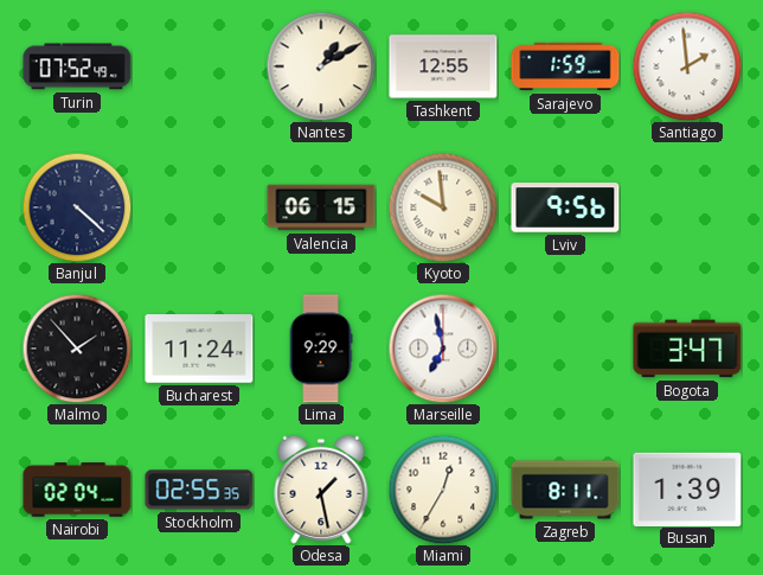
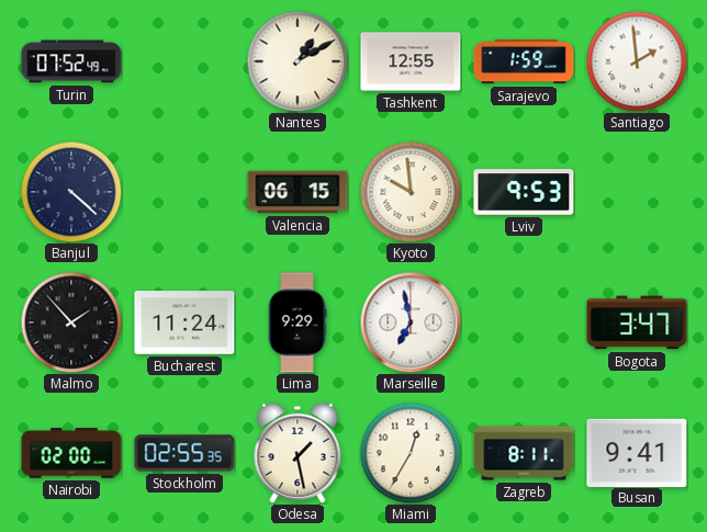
Lviv: 9:56 -> 9:53
Nairobi: 02:04 -> 02:00
Busan: 1:39 -> 9:41
